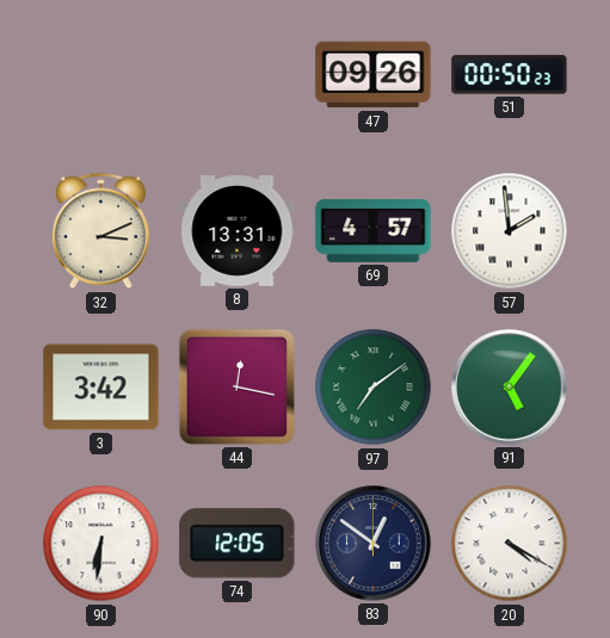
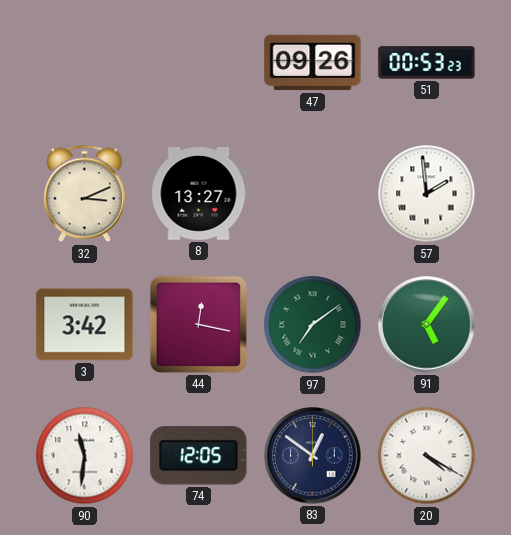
51: 00:50 -> 00:53
8: 13:31 -> 13:27
69: 4:57 -> none
90: 6:31 -> 11:31
